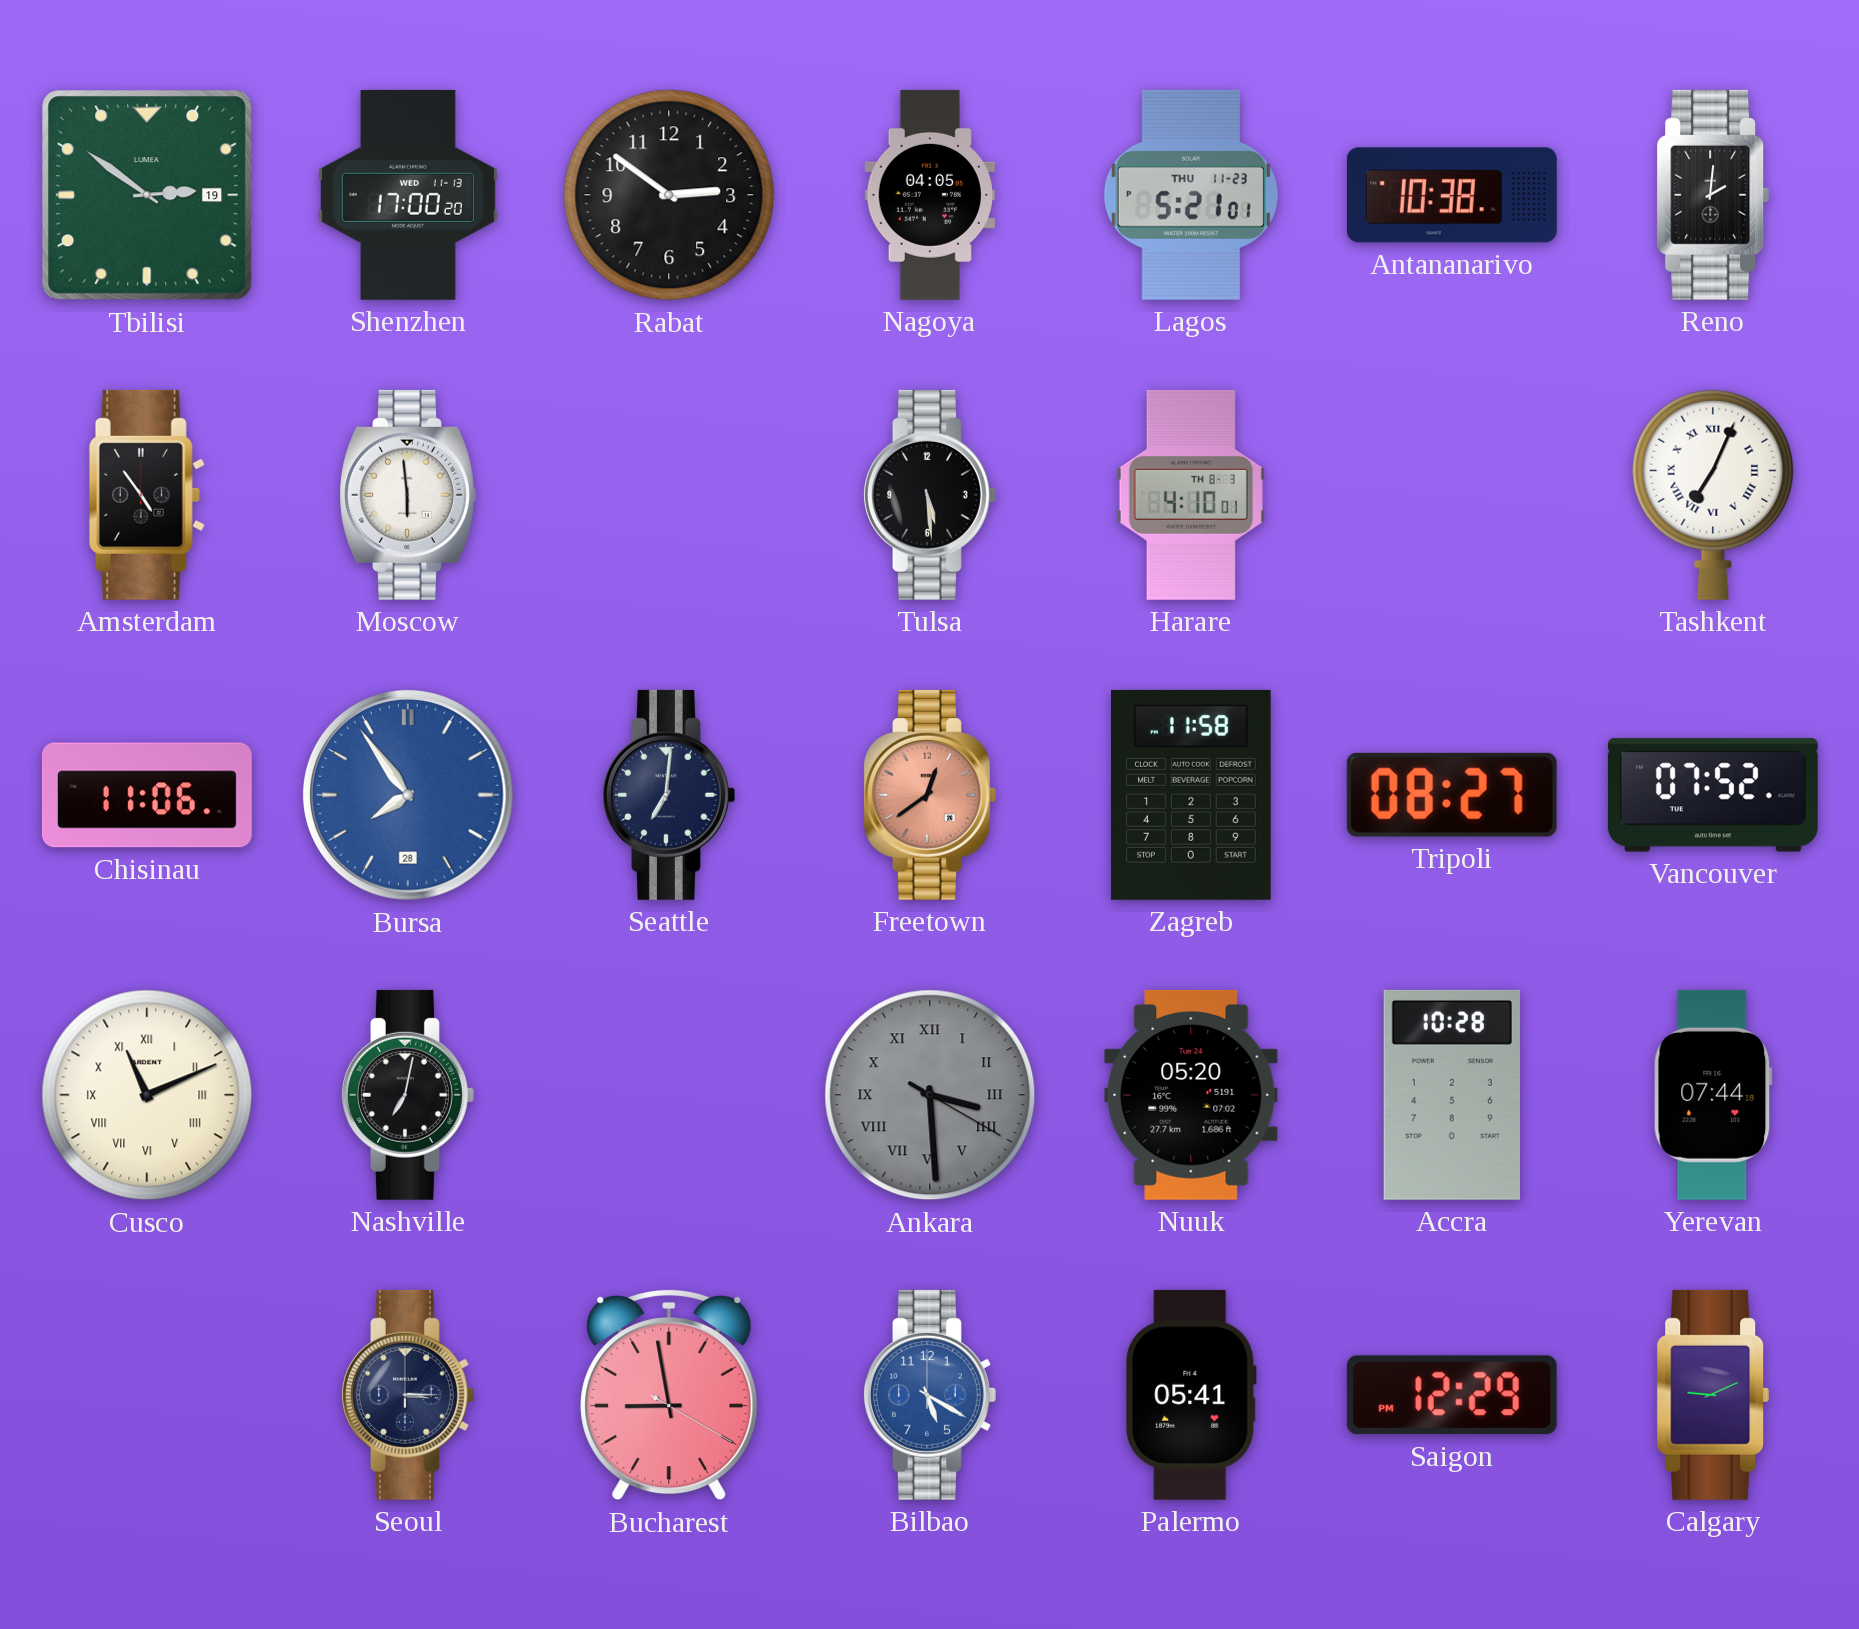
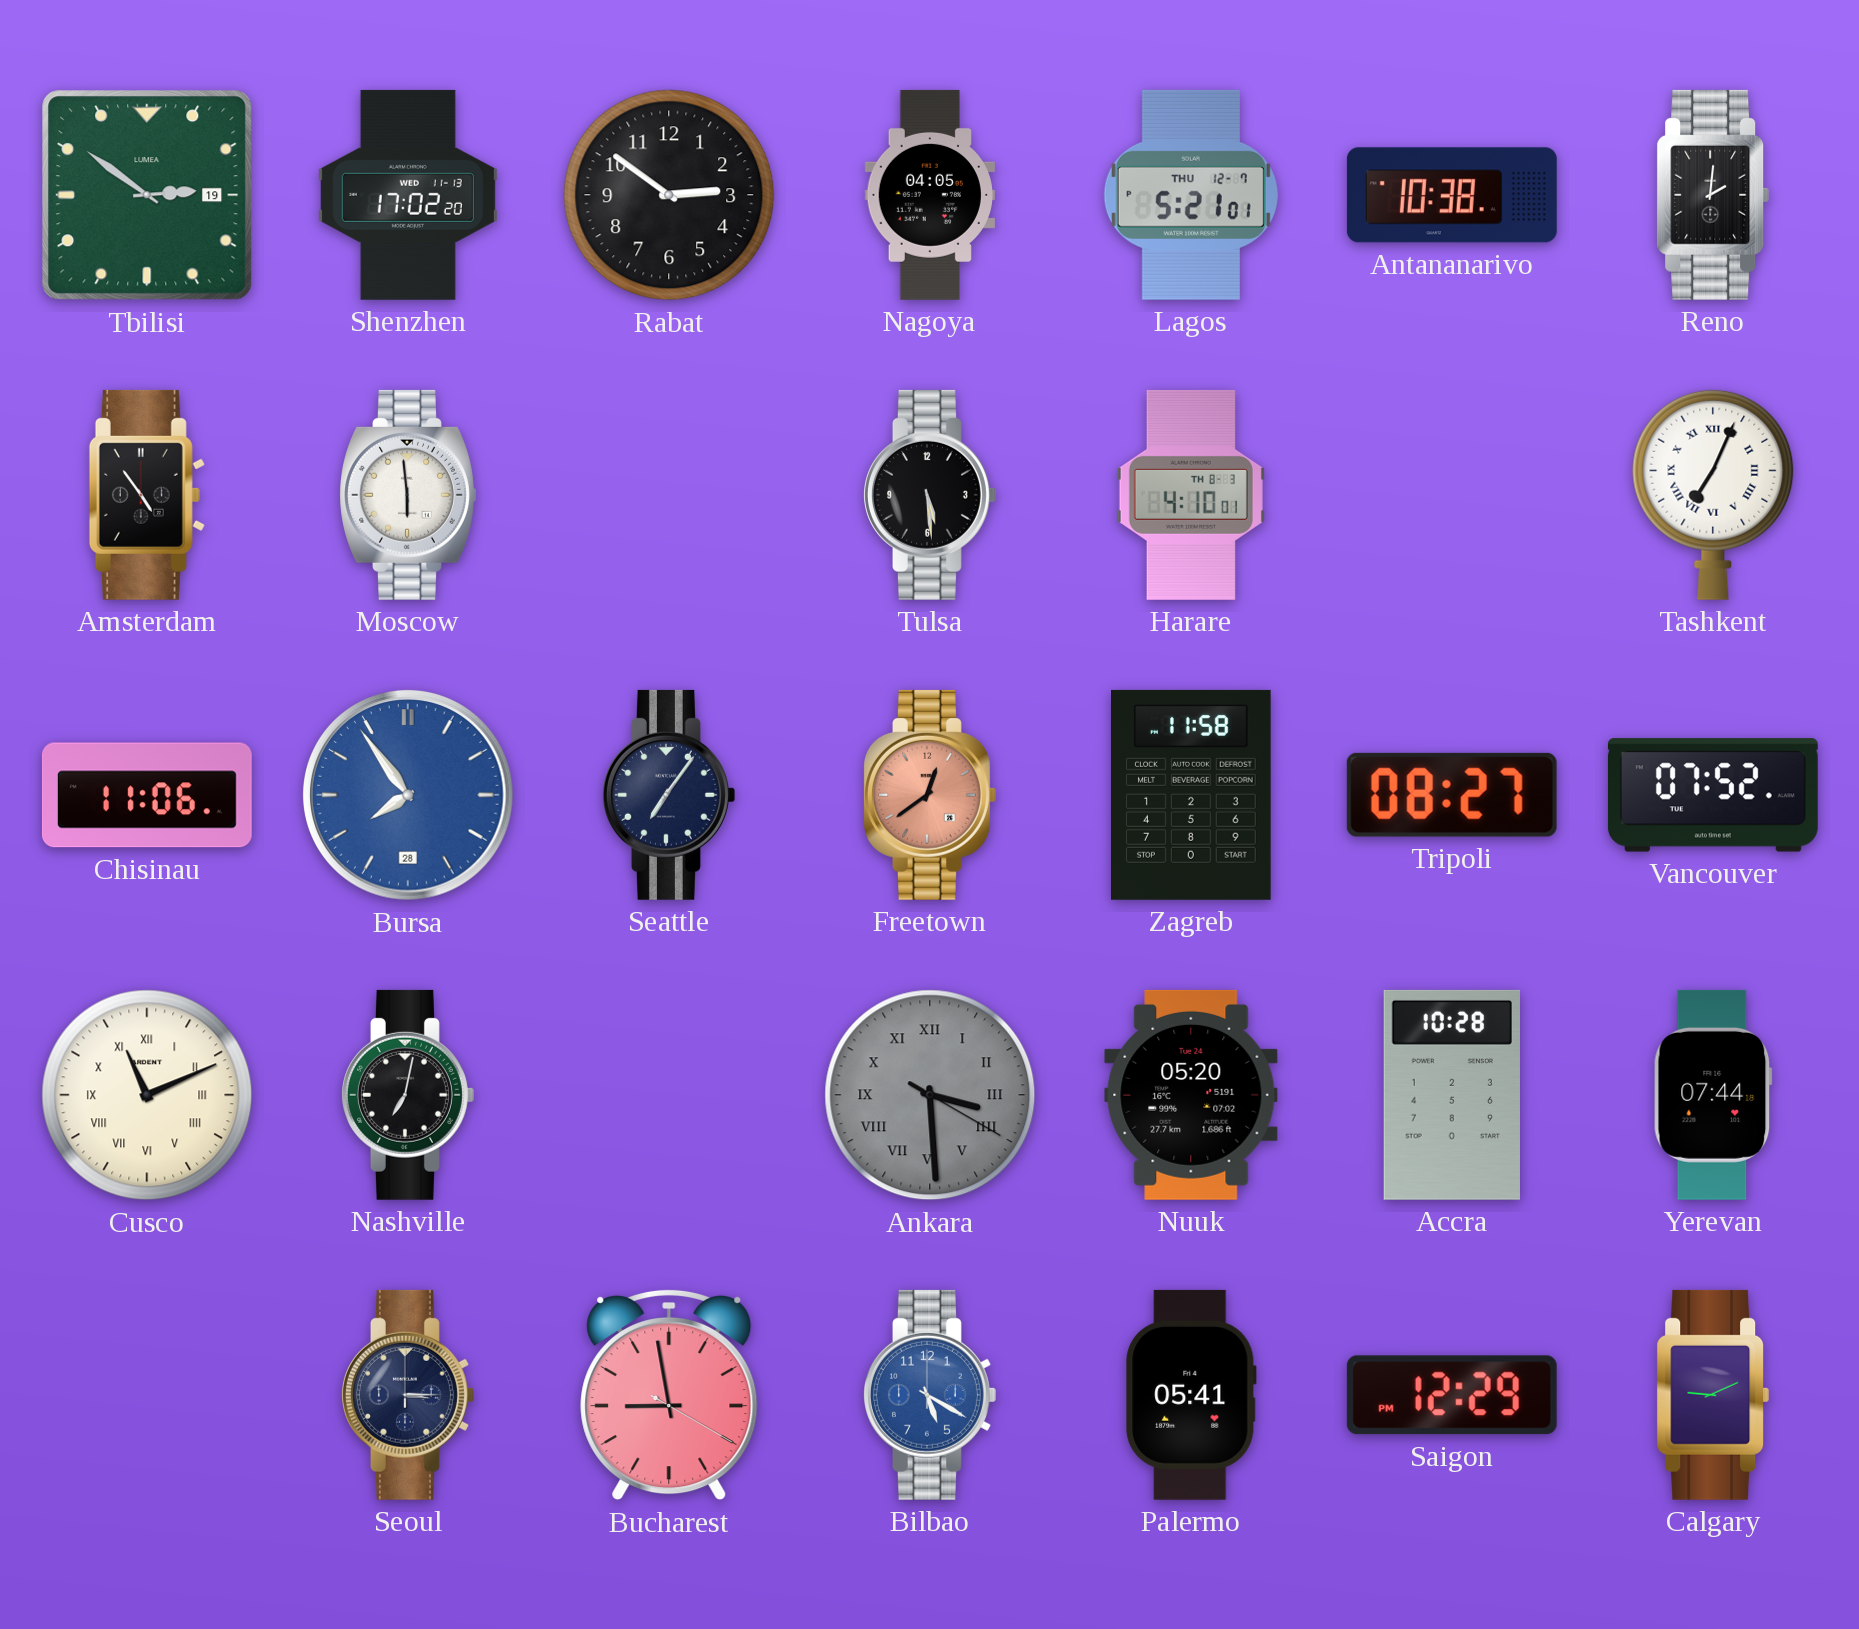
Shenzhen: 17:00 -> 17:02
Lagos date: THU 11-23 -> THU 12-7
Seattle: 7:01 -> 7:06
